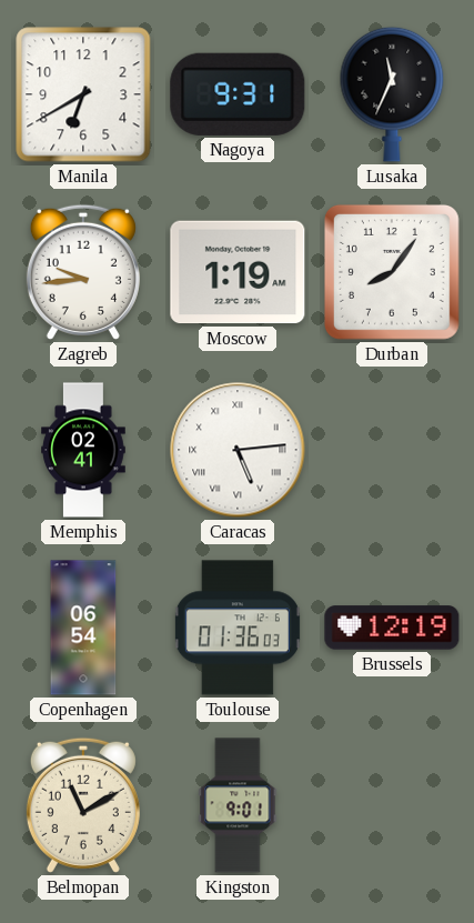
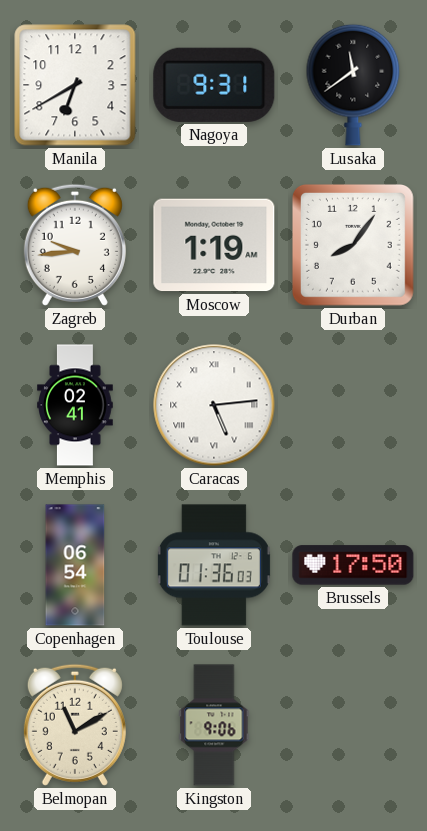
Lusaka: 11:34 -> 11:39
Brussels: 12:19 -> 17:50
Kingston: 9:01 -> 9:06
